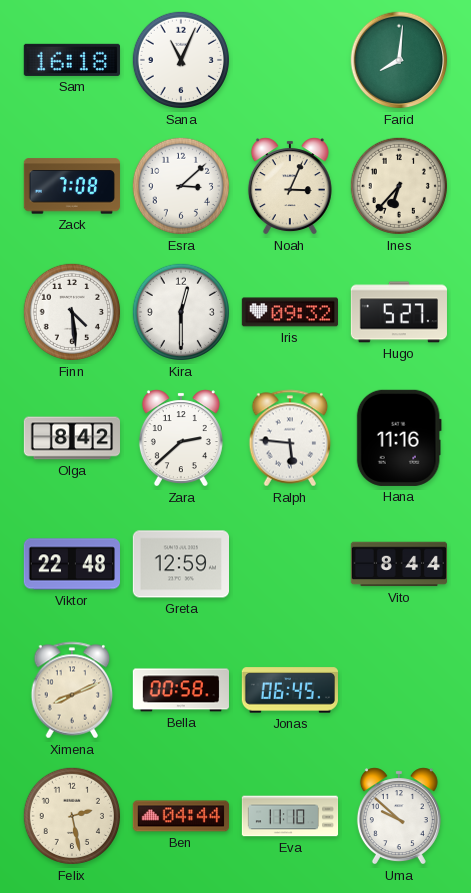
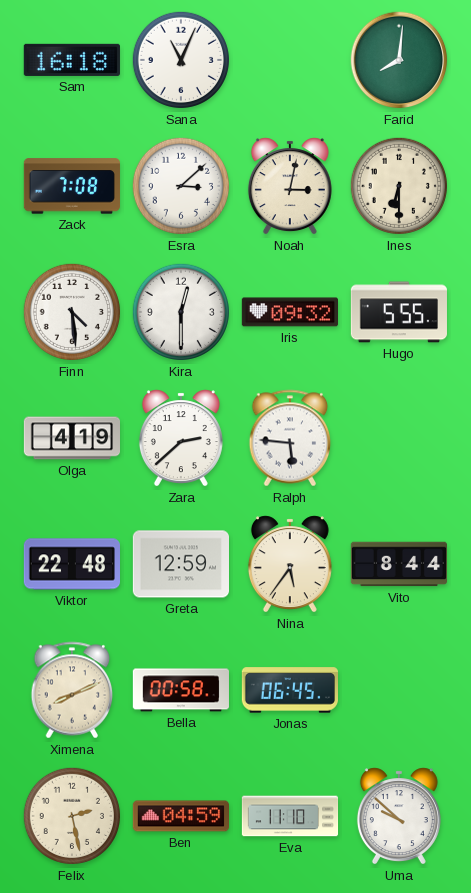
Noah: 3:04 -> 3:02
Ines: 6:37 -> 6:30
Hugo: 5:27 -> 5:55
Olga: 8:42 -> 4:19
Hana: 11:16 -> none
Nina: none -> 5:36
Ben: 04:44 -> 04:59
